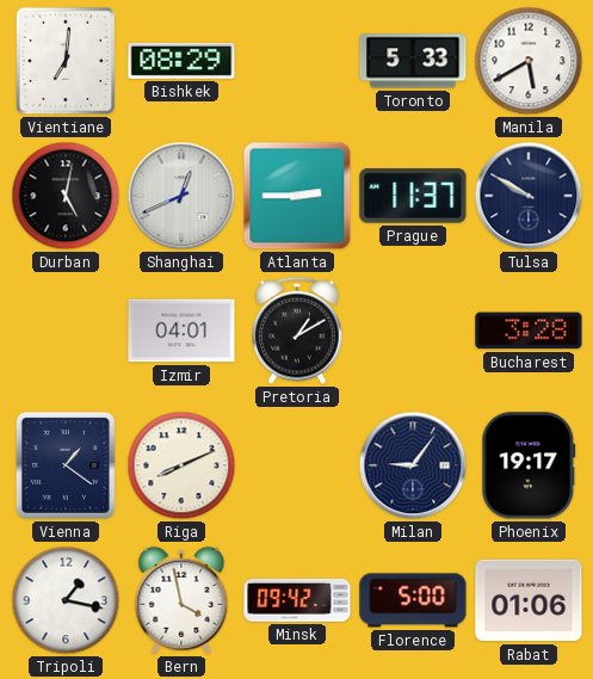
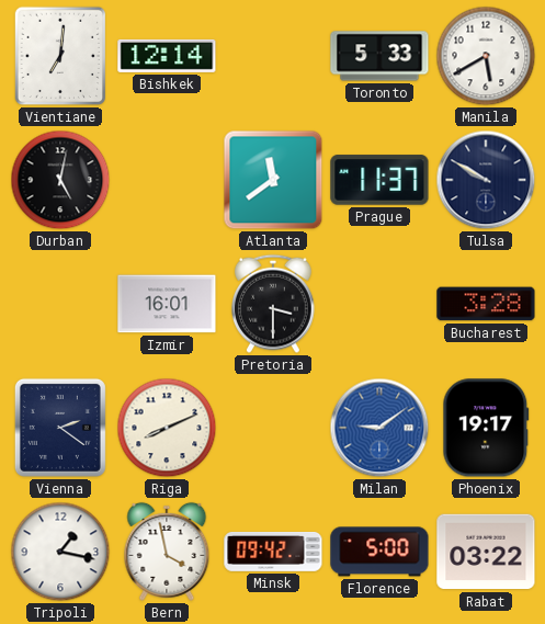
Bishkek: 08:29 -> 12:14
Shanghai: 12:41 -> none
Atlanta: 2:45 -> 11:39
Izmir: 04:01 -> 16:01
Pretoria: 1:10 -> 3:30
Vienna: 1:21 -> 2:21
Milan: 9:06 -> 9:09
Milan dial: navy -> blue
Rabat: 01:06 -> 03:22
